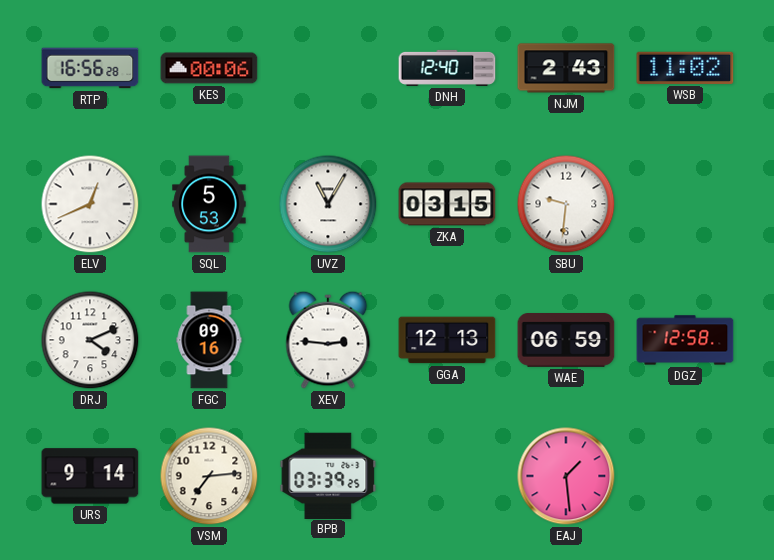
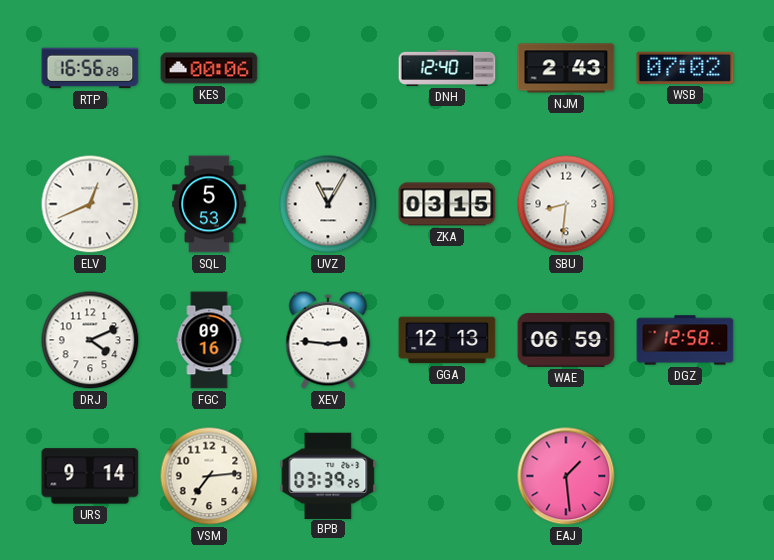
WSB: 11:02 -> 07:02
SBU: 9:31 -> 8:31
